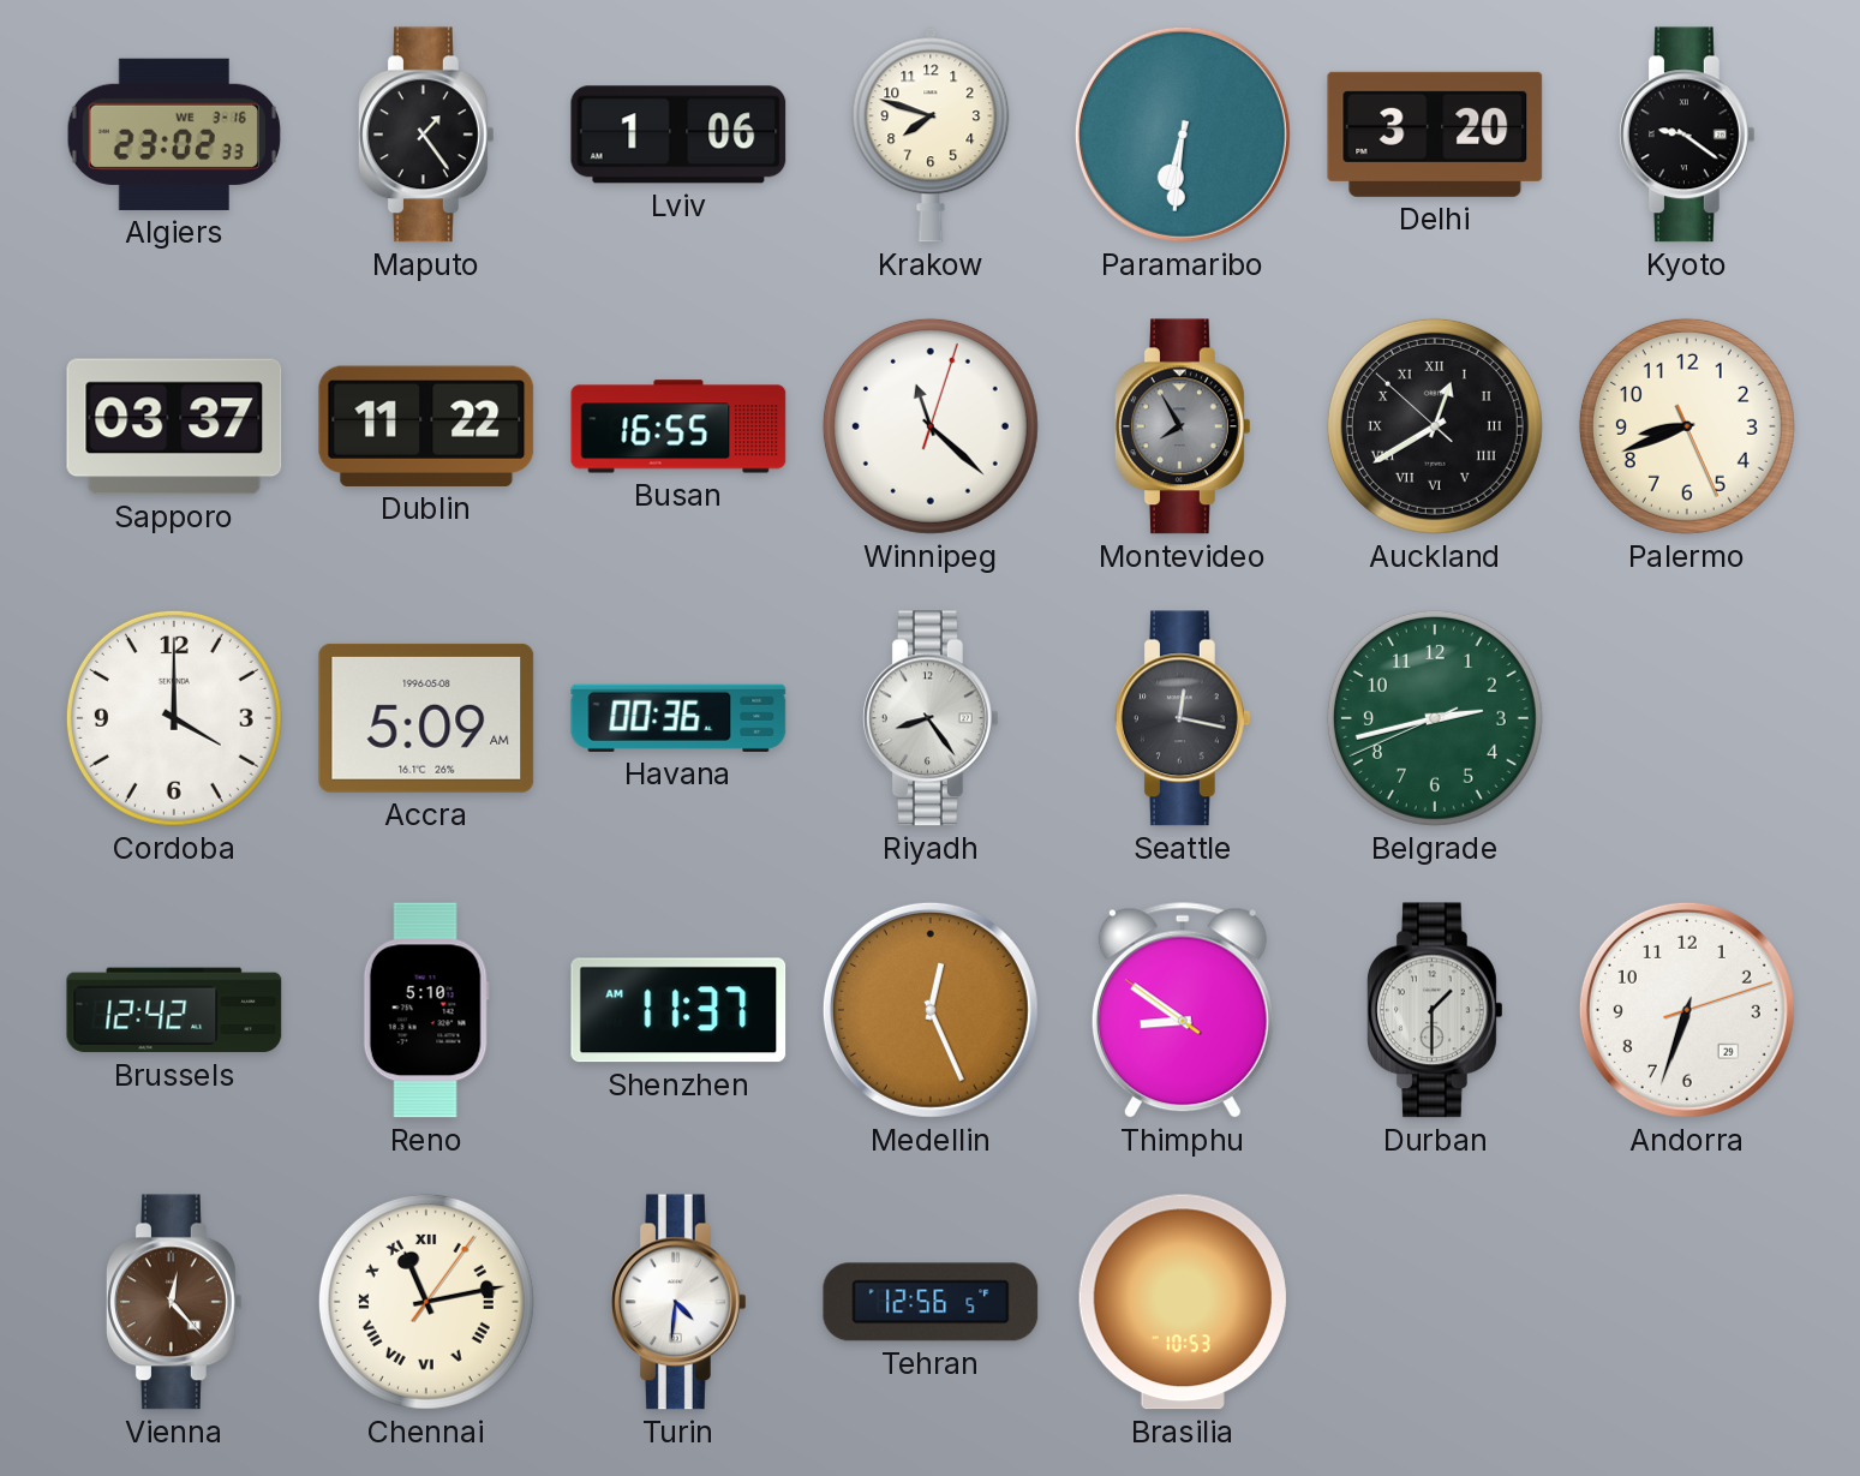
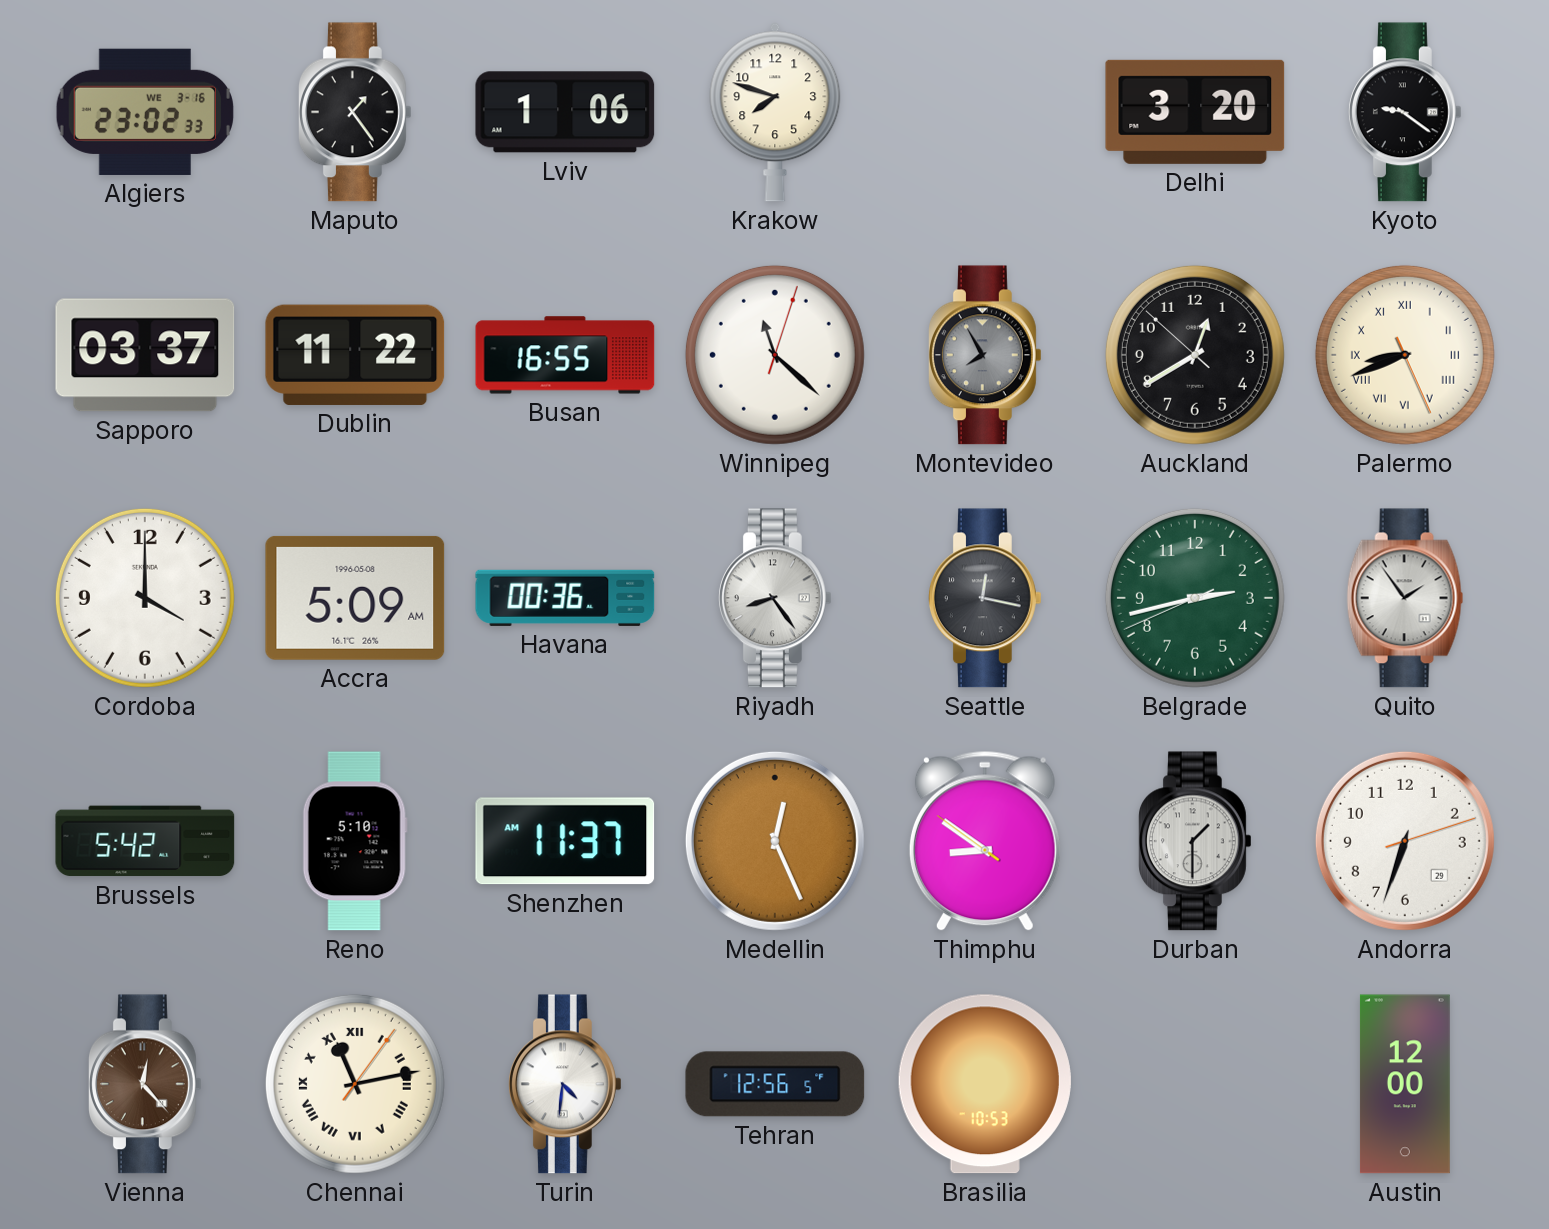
Paramaribo: 6:31 -> none
Auckland numerals: Roman -> Arabic
Palermo numerals: Arabic -> Roman
Quito: none -> 1:54
Brussels: 12:42 -> 5:42
Austin: none -> 12:00
